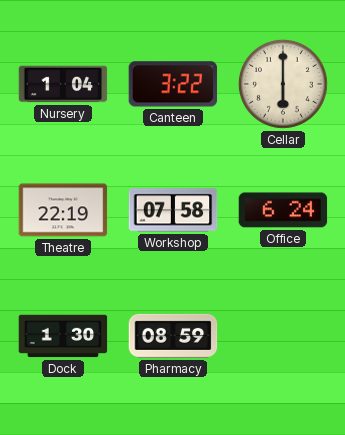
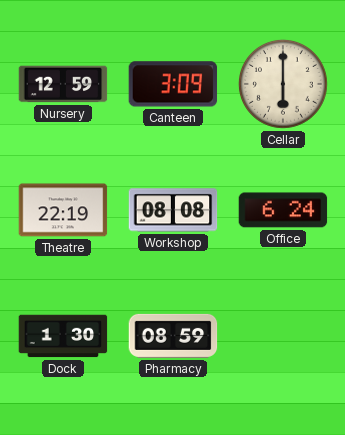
Nursery: 1:04 -> 12:59
Canteen: 3:22 -> 3:09
Workshop: 07:58 -> 08:08
